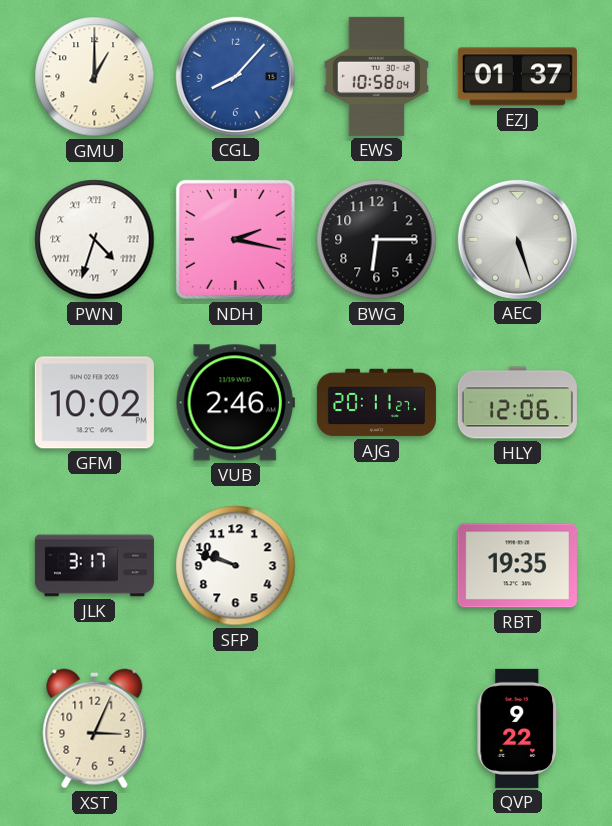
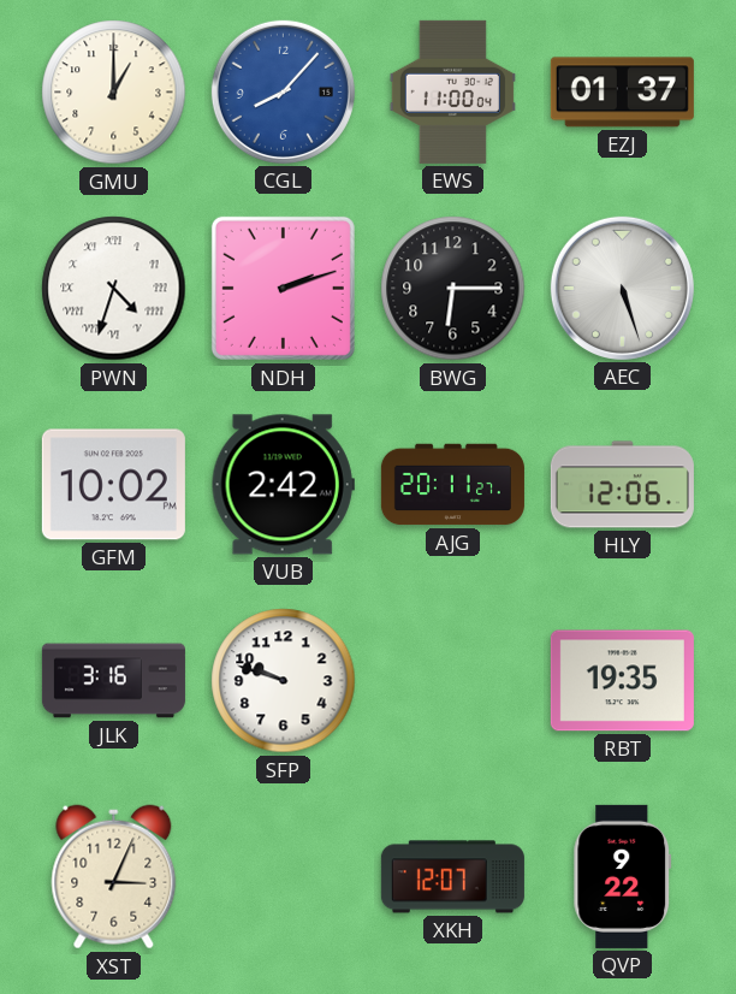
EWS: 10:58 -> 11:00
NDH: 2:17 -> 2:12
VUB: 2:46 -> 2:42
JLK: 3:17 -> 3:16
XKH: none -> 12:07
